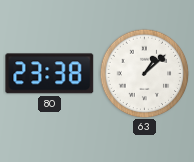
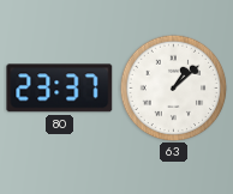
80: 23:38 -> 23:37
